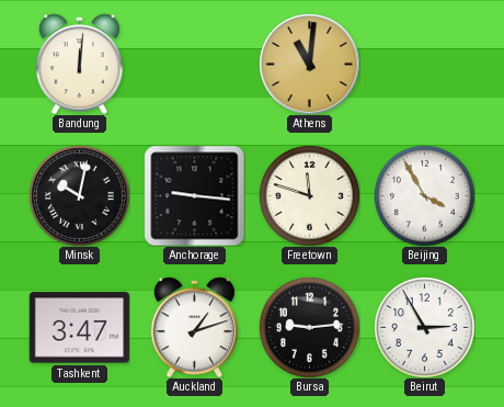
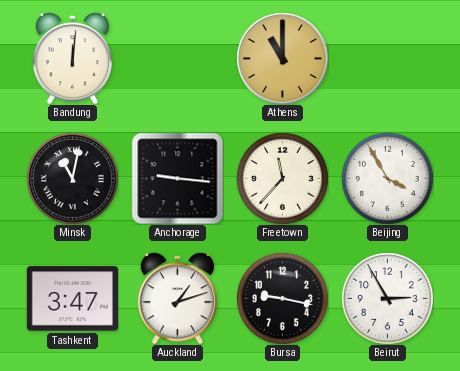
Athens: 11:01 -> 11:00
Minsk: 10:02 -> 11:02
Freetown: 11:48 -> 11:37
Bursa: 9:14 -> 9:17
